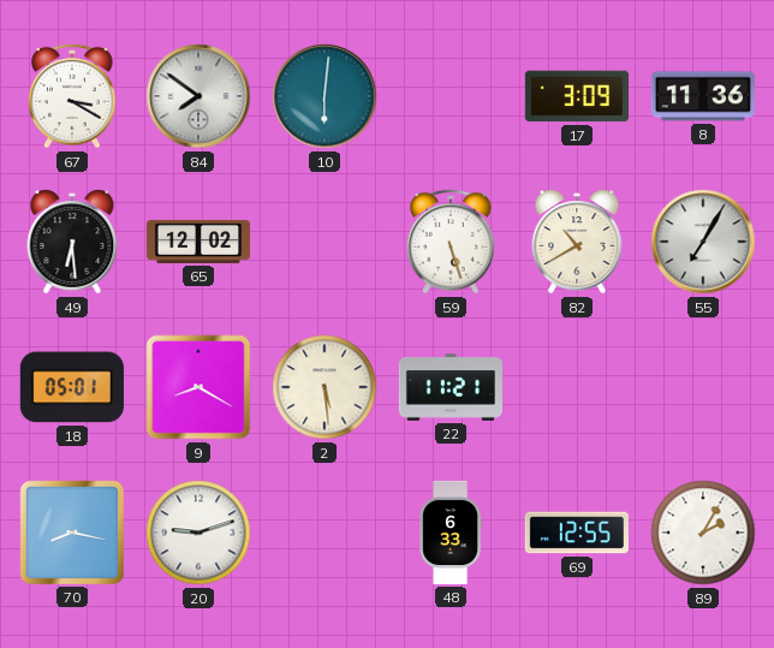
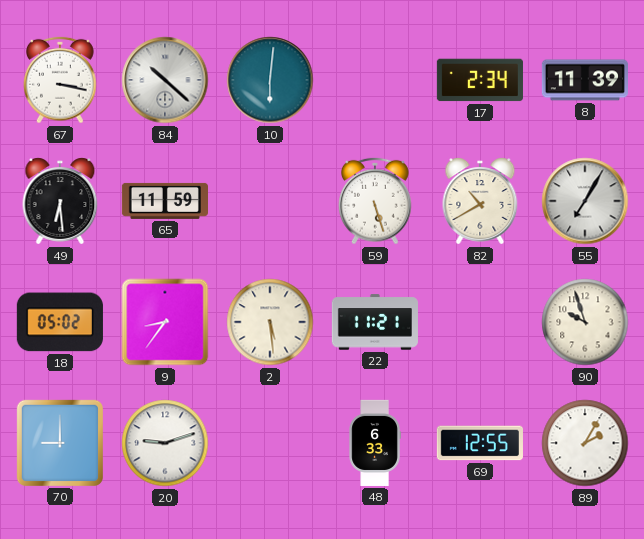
67: 3:20 -> 3:17
84: 7:51 -> 10:22
17: 3:09 -> 2:34
8: 11:36 -> 11:39
65: 12:02 -> 11:59
18: 05:01 -> 05:02
9: 8:20 -> 8:36
90: none -> 9:57
70: 8:17 -> 9:00
